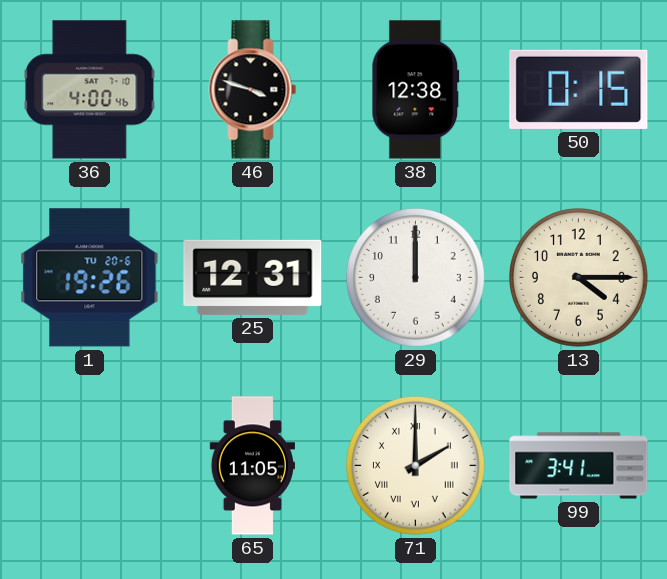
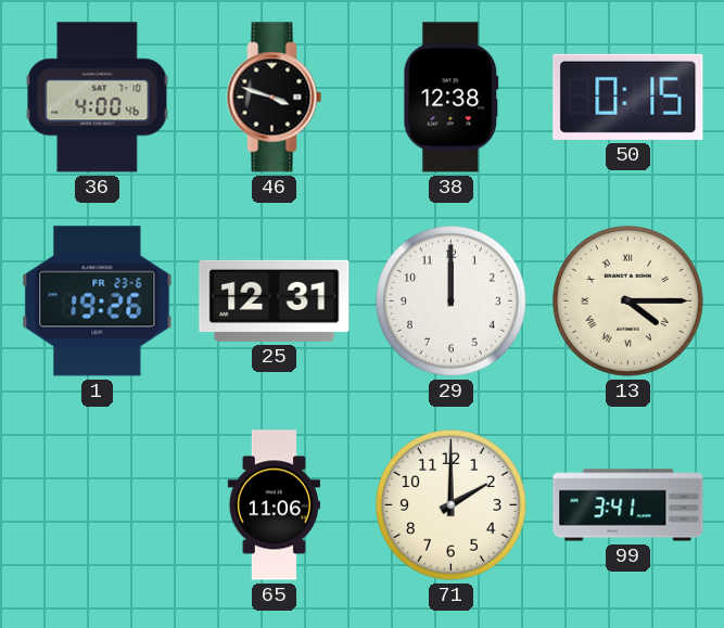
1 date: TU 20-6 -> FR 23-6
13 numerals: Arabic -> Roman
65: 11:05 -> 11:06
71 numerals: Roman -> Arabic
